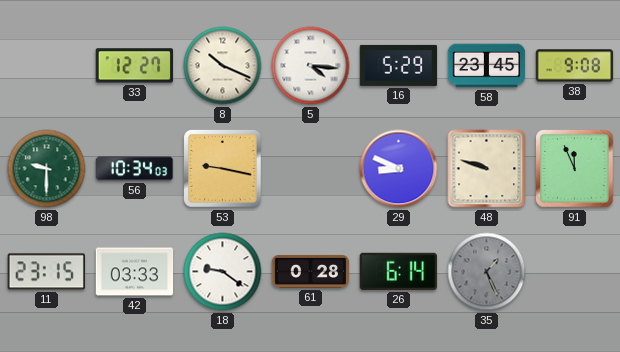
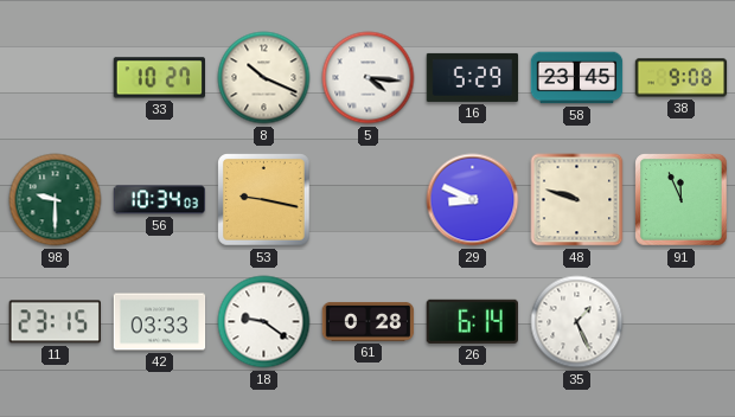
33: 12:27 -> 10:27
35 dial: grey -> white
